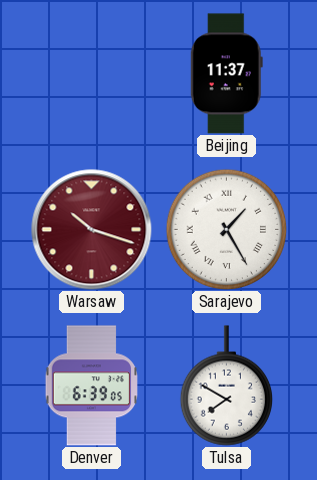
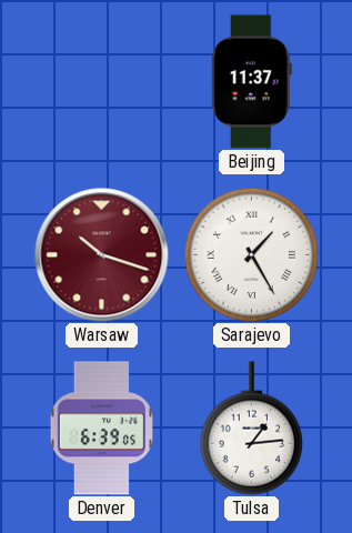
Tulsa: 7:50 -> 1:14
